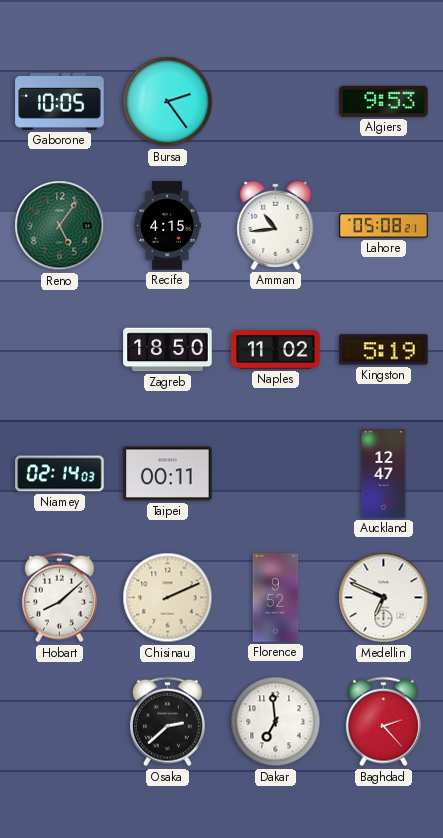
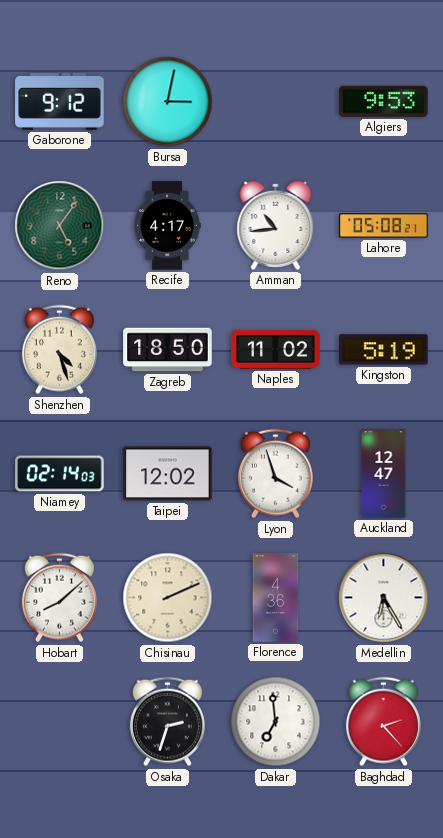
Gaborone: 10:05 -> 9:12
Bursa: 2:24 -> 3:02
Recife: 4:15 -> 4:17
Shenzhen: none -> 4:27
Taipei: 00:11 -> 12:02
Lyon: none -> 3:57
Florence: 9:52 -> 4:36
Medellin: 6:49 -> 6:25
Osaka: 2:38 -> 2:33
